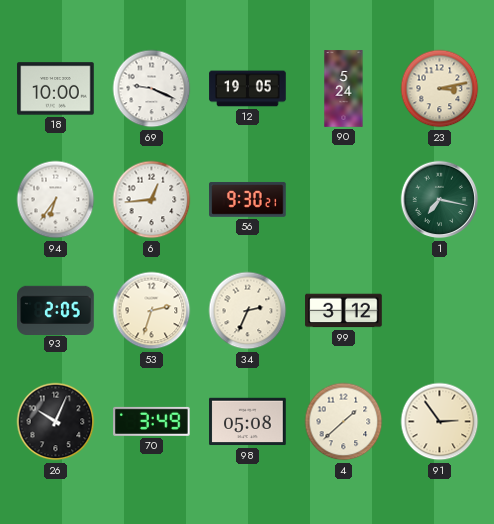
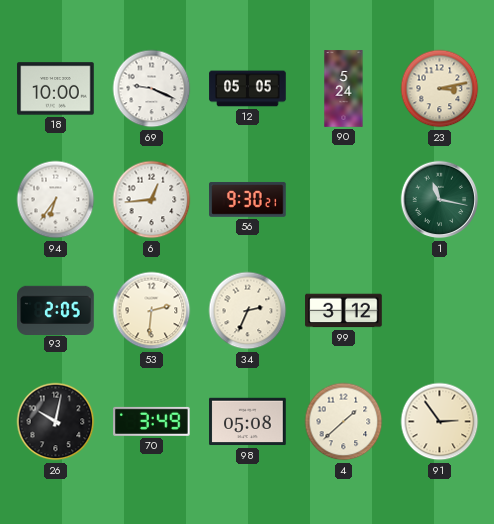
12: 19:05 -> 05:05
1: 7:17 -> 11:17
53: 2:33 -> 2:31
26: 10:04 -> 10:02
